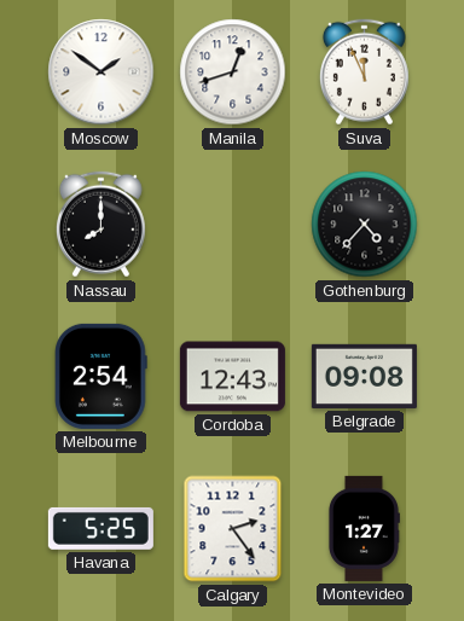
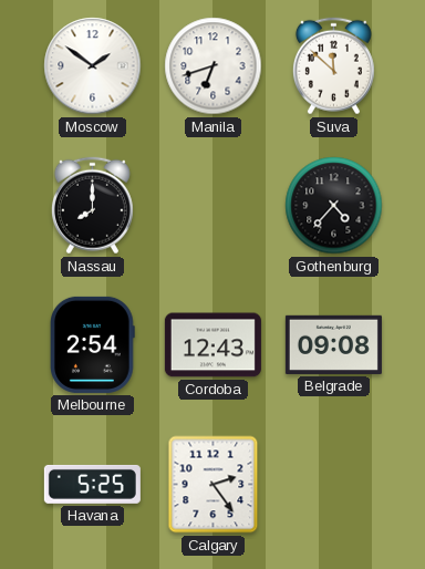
Manila: 12:42 -> 6:42
Suva: 11:56 -> 11:52
Montevideo: 1:27 -> none
